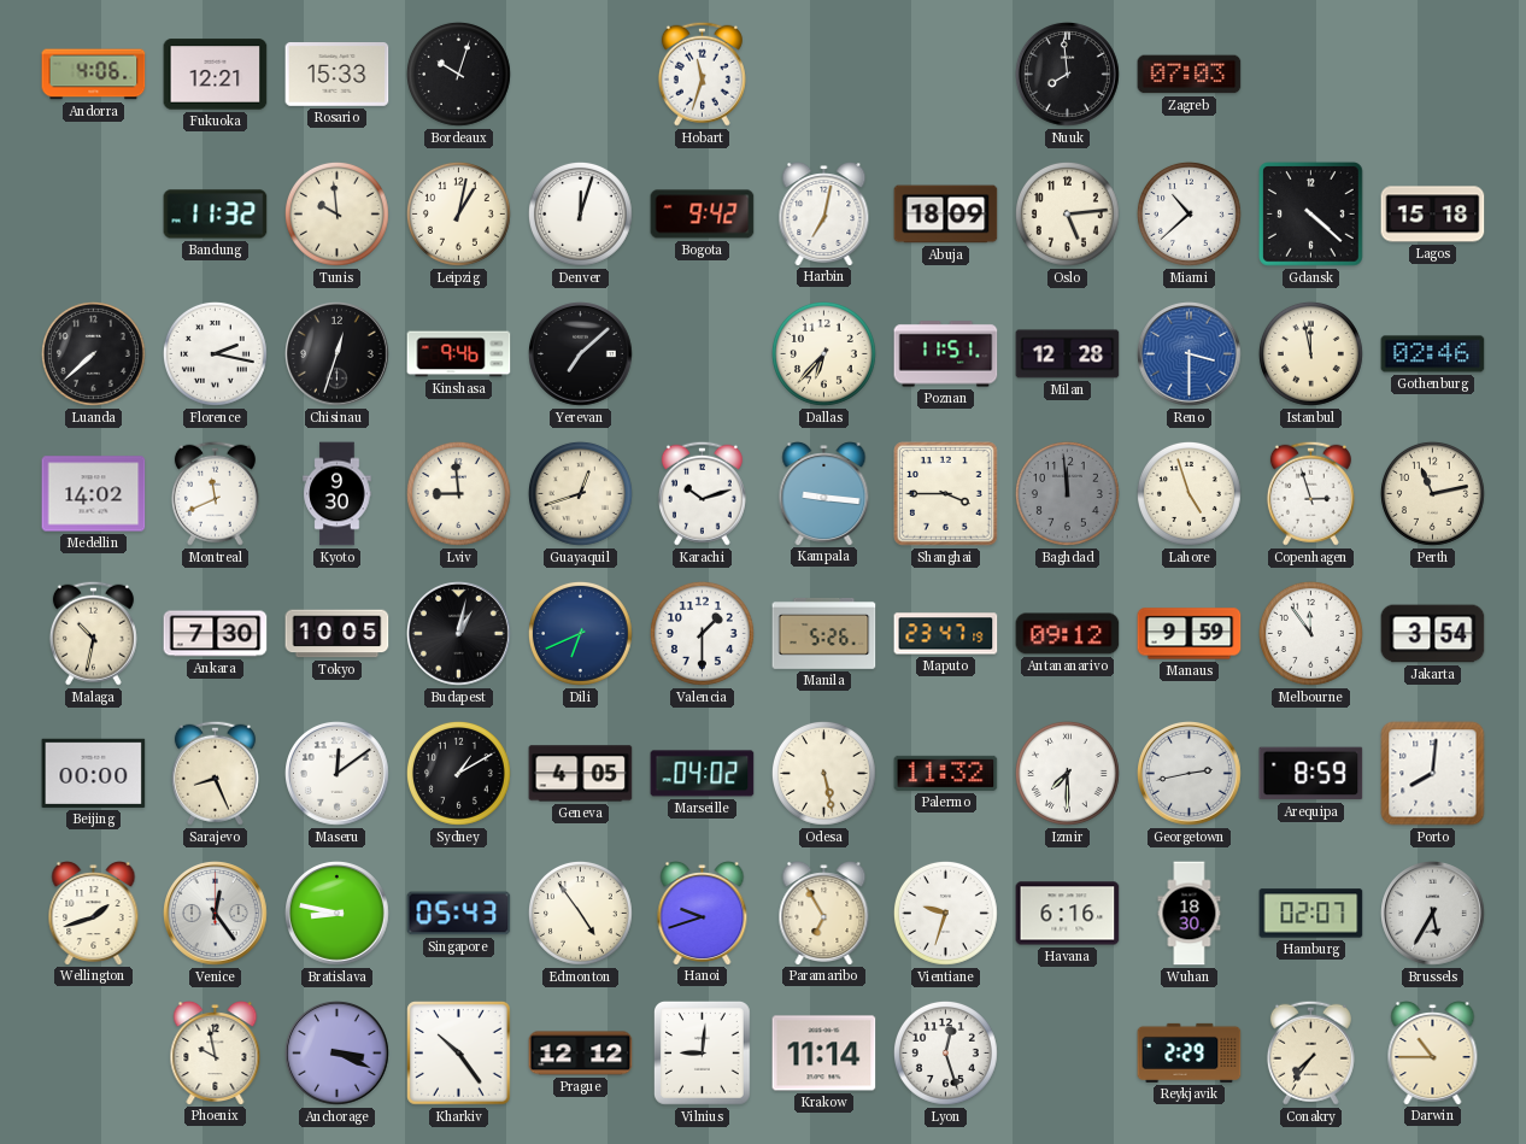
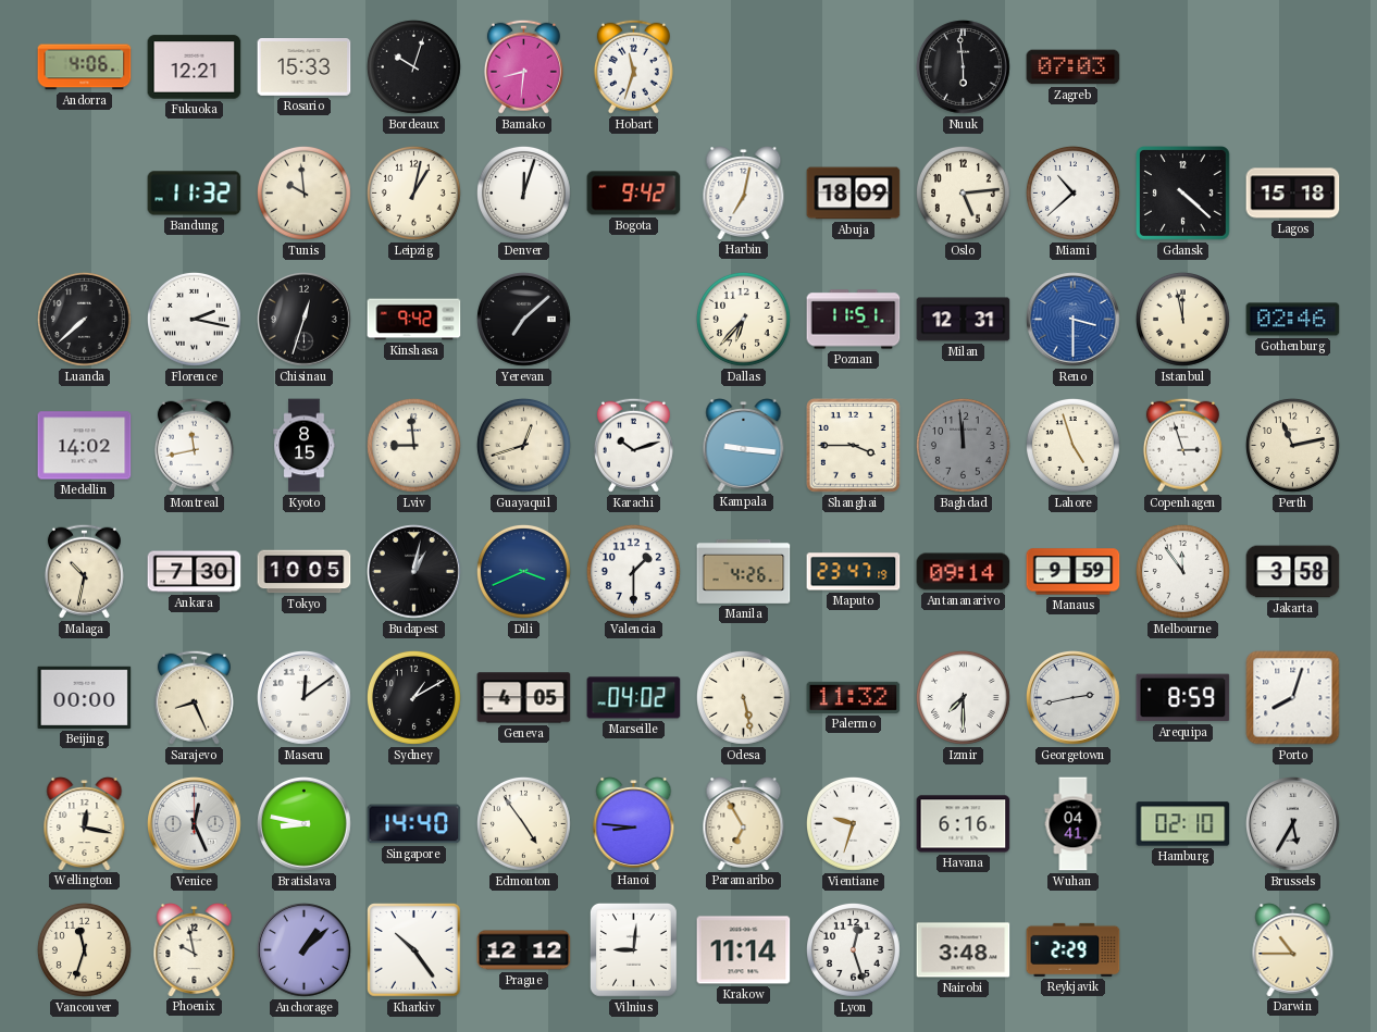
Bamako: none -> 8:31
Nuuk: 7:59 -> 5:59
Kinshasa: 9:46 -> 9:42
Milan: 12:28 -> 12:31
Montreal: 11:41 -> 11:43
Kyoto: 9:30 -> 8:15
Dili: 6:41 -> 3:41
Manila: 5:26 -> 4:26
Antananarivo: 09:12 -> 09:14
Jakarta: 3:54 -> 3:58
Porto: 8:01 -> 8:03
Wellington: 1:42 -> 12:17
Venice: 12:24 -> 12:26
Singapore: 05:43 -> 14:40
Hanoi: 9:42 -> 8:46
Wuhan: 18:30 -> 04:41
Hamburg: 02:07 -> 02:10
Vancouver: none -> 11:33
Anchorage: 3:19 -> 1:08
Nairobi: none -> 3:48
Conakry: 7:36 -> none
